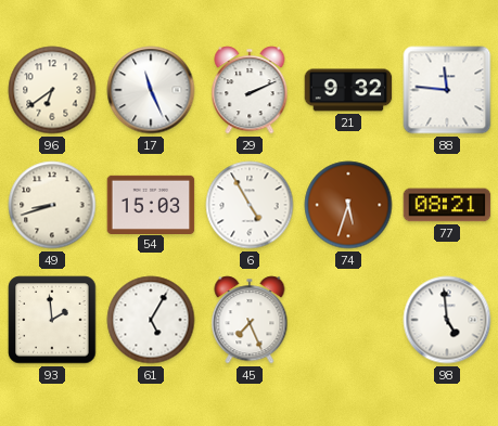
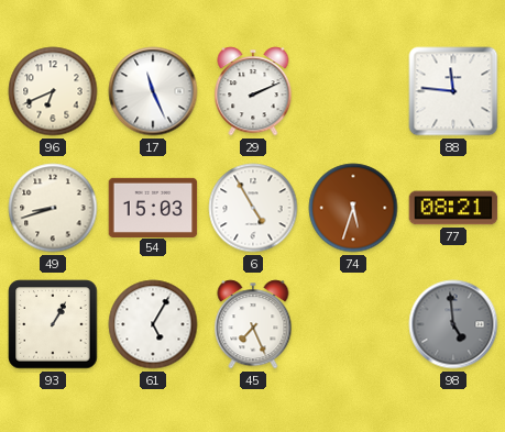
96: 6:39 -> 6:41
21: 9:32 -> none
93: 1:59 -> 1:05
98 dial: white -> grey
